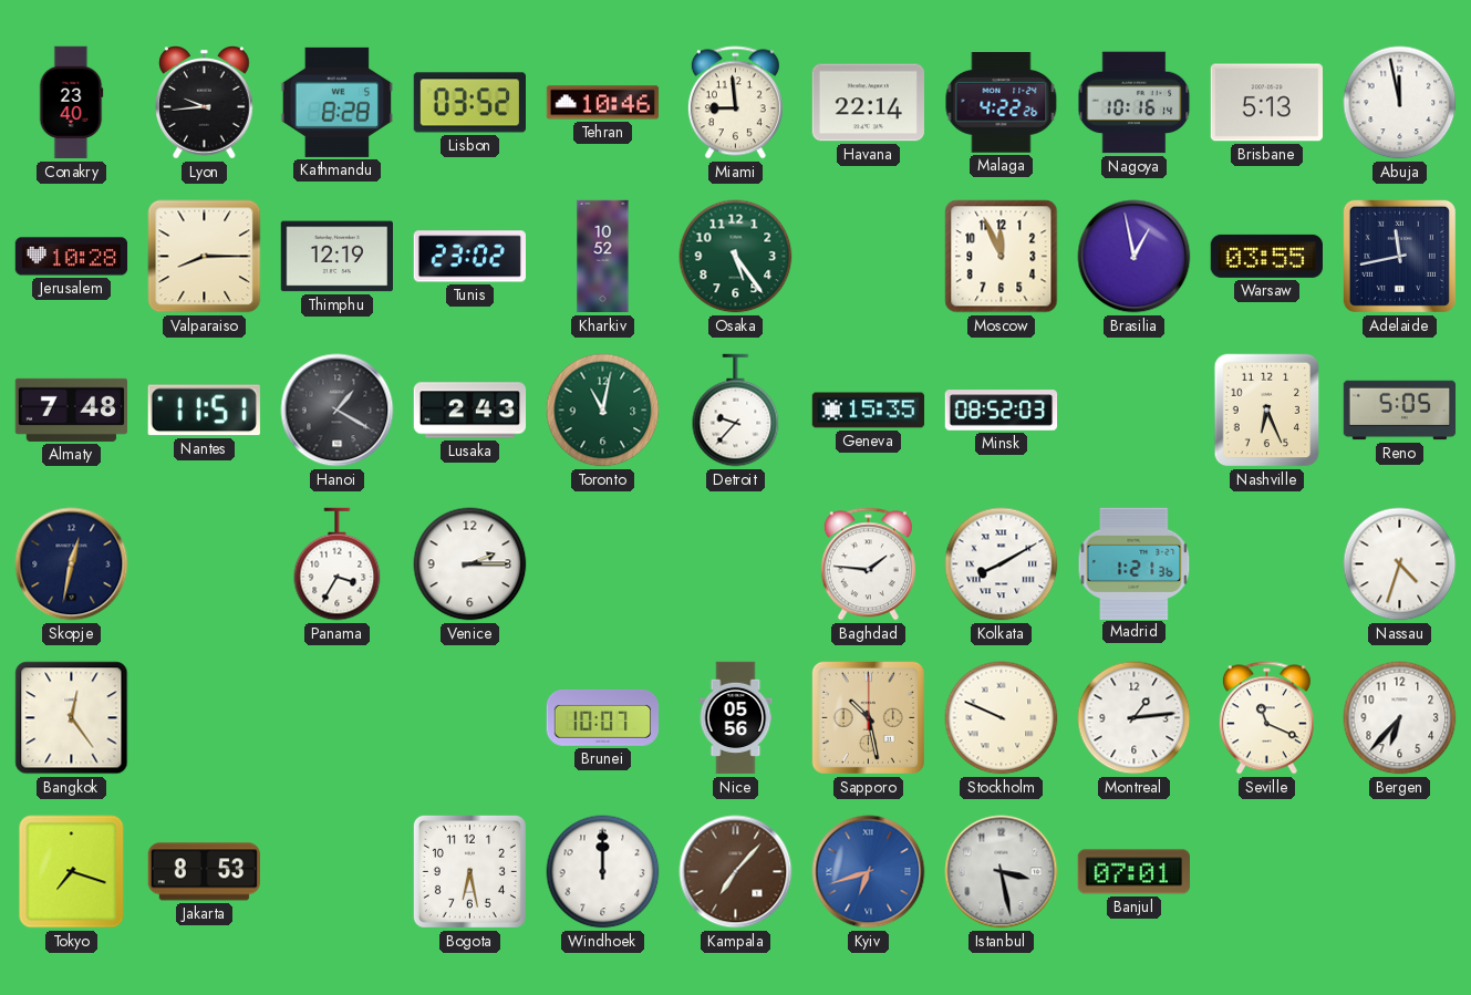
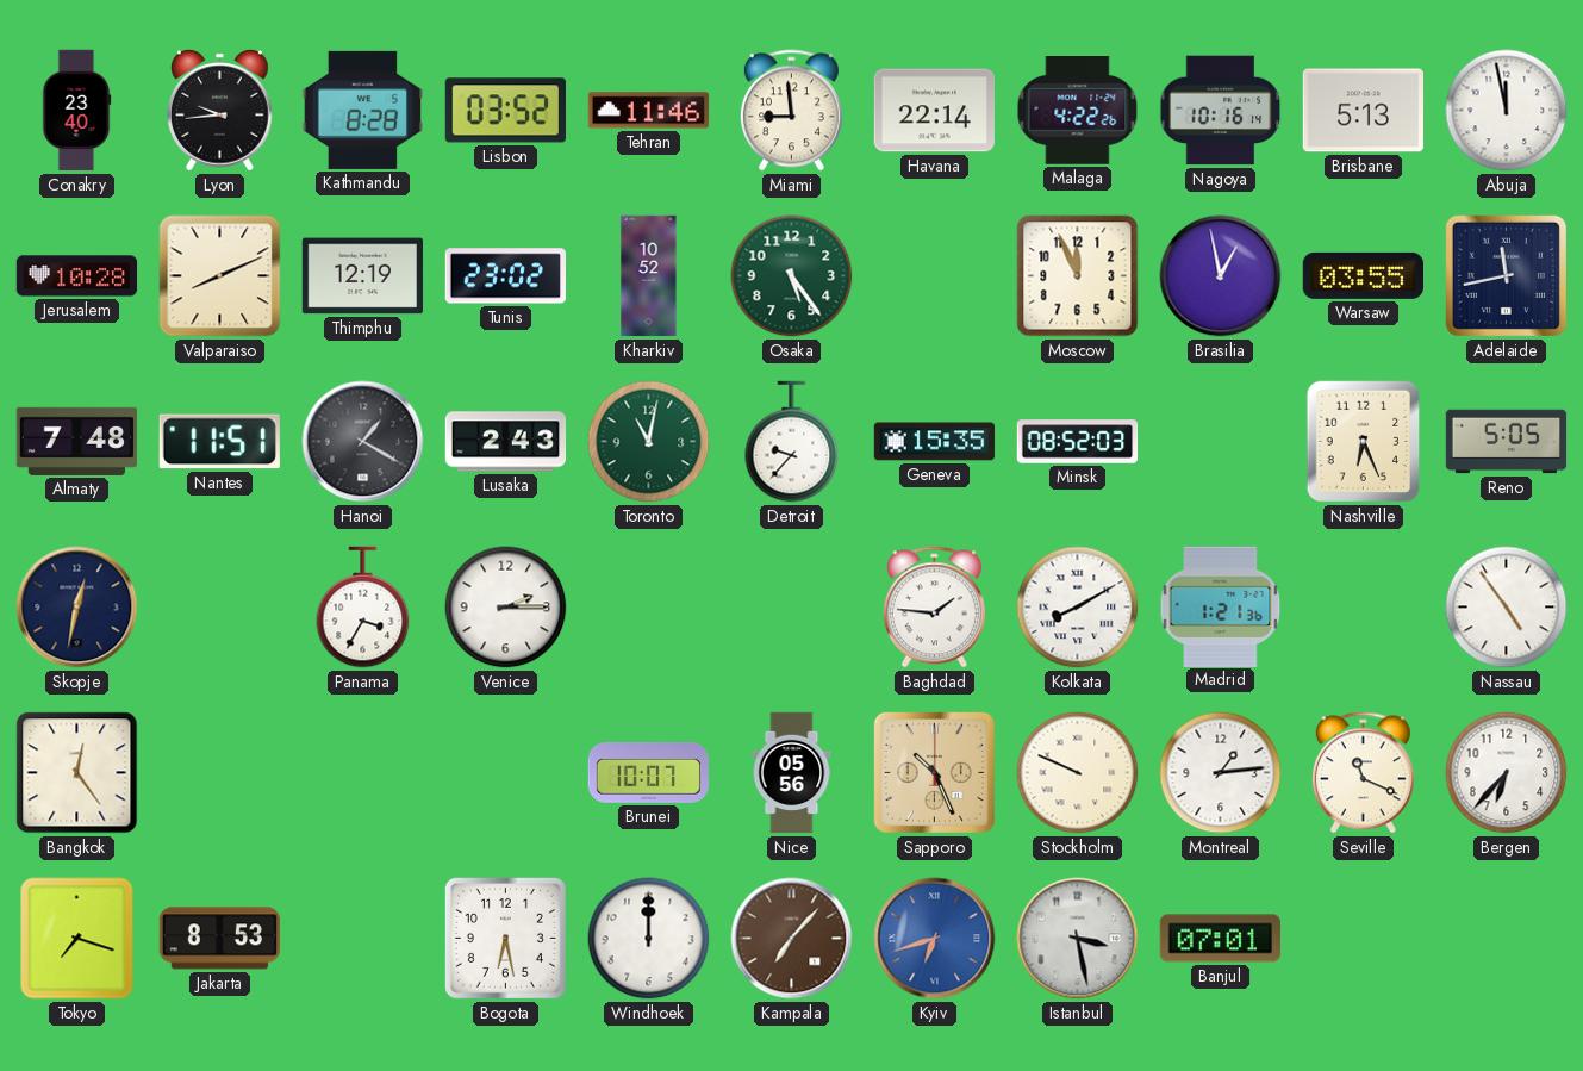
Tehran: 10:46 -> 11:46
Valparaiso: 8:15 -> 8:11
Nassau: 4:33 -> 4:54
Sapporo: 10:28 -> 10:26
